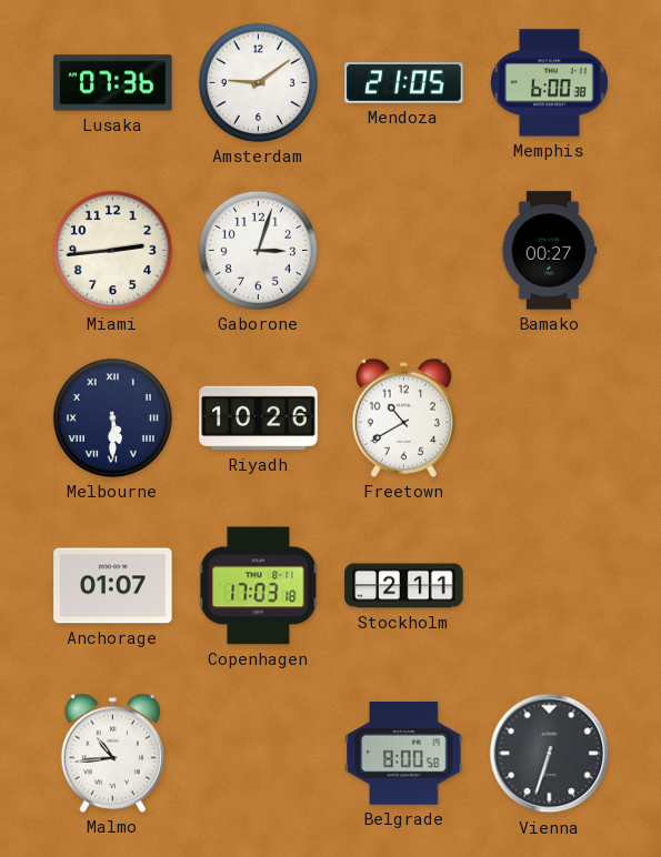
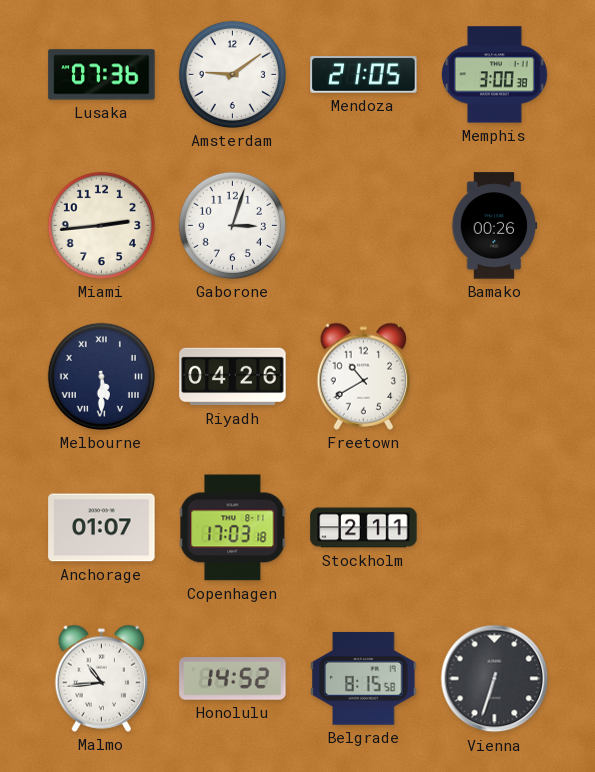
Memphis: 6:00 -> 3:00
Bamako: 00:27 -> 00:26
Riyadh: 10:26 -> 04:26
Honolulu: none -> 14:52
Belgrade: 8:00 -> 8:15
